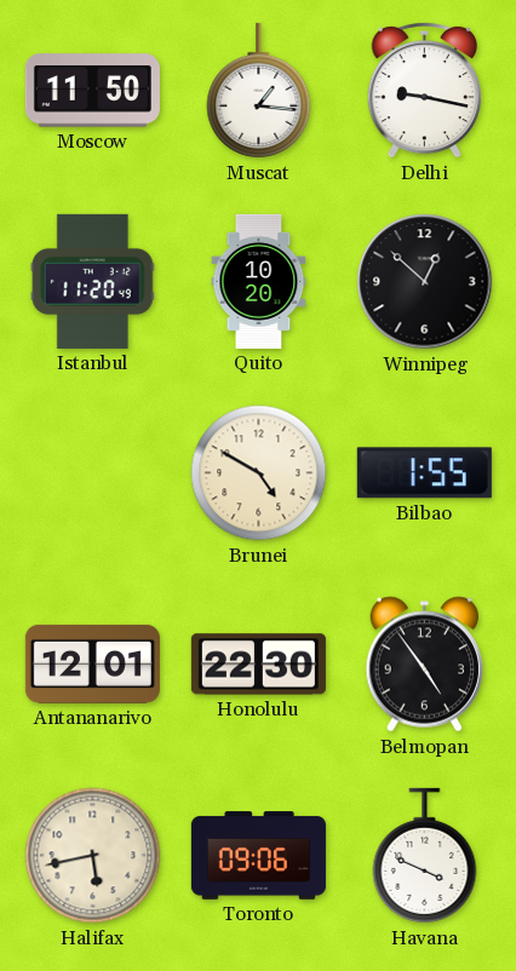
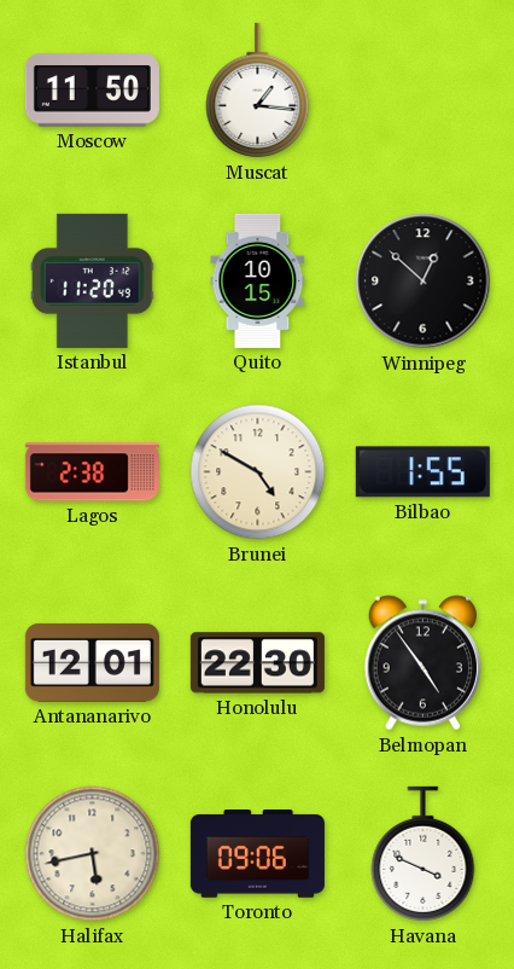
Delhi: 9:17 -> none
Quito: 10:20 -> 10:15
Lagos: none -> 2:38
